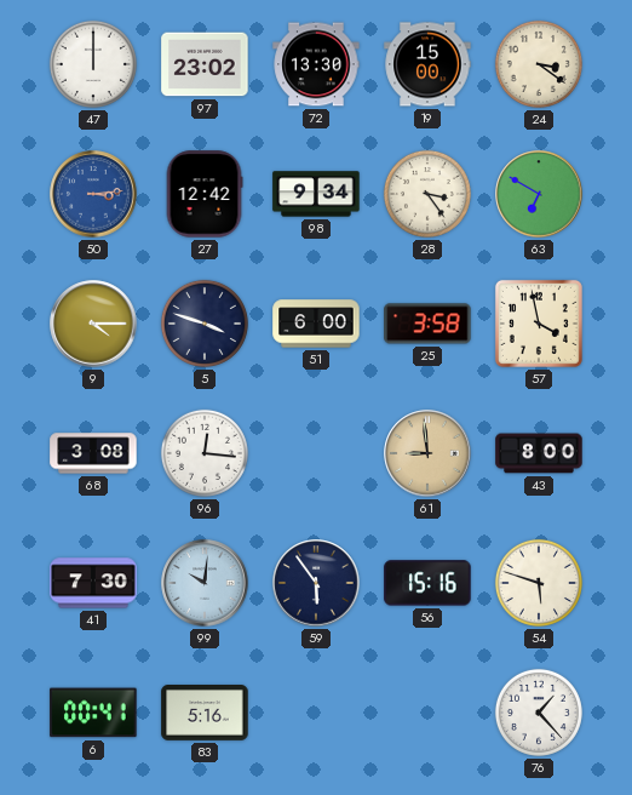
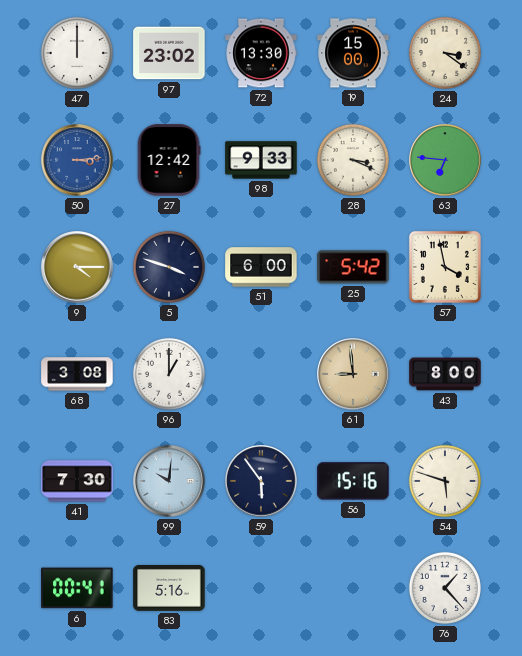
98: 9:34 -> 9:33
28: 3:24 -> 3:19
63: 6:50 -> 6:46
25: 3:58 -> 5:42
96: 12:16 -> 1:00
